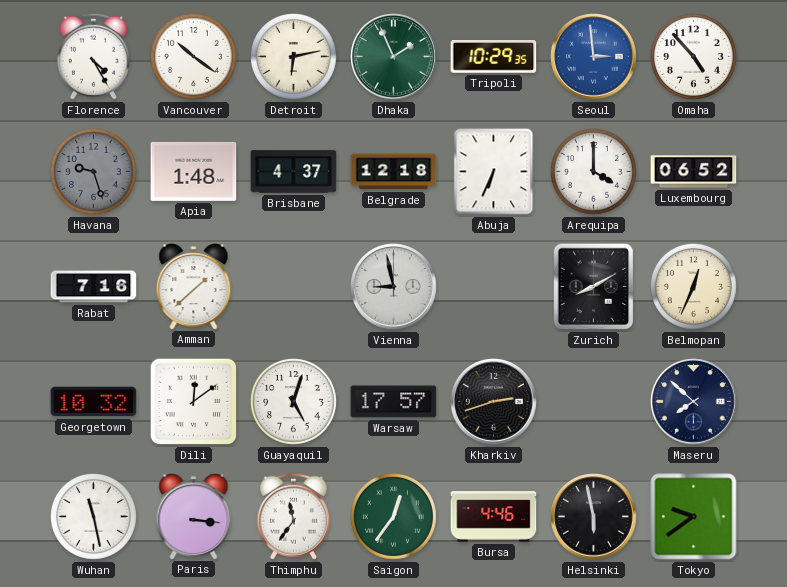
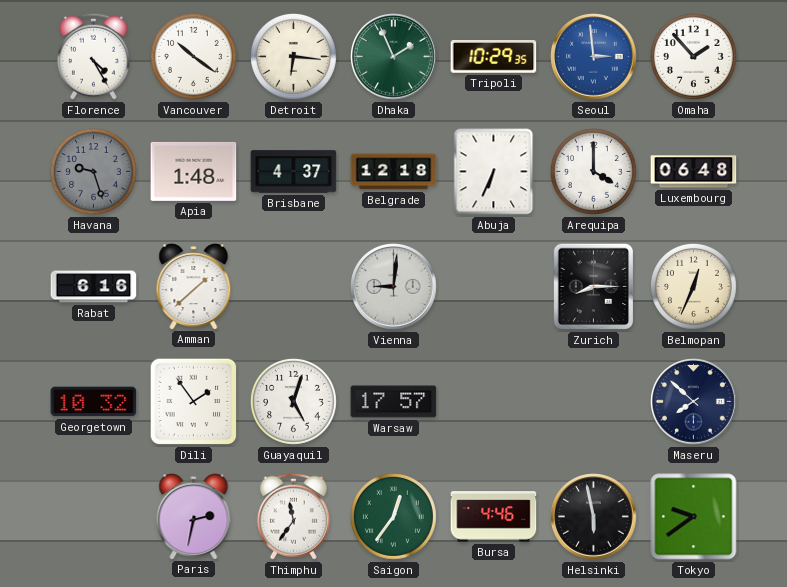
Detroit: 6:13 -> 6:16
Omaha: 4:53 -> 1:53
Luxembourg: 06:52 -> 06:48
Rabat: 7:16 -> 6:16
Vienna: 8:58 -> 9:01
Zurich: 8:10 -> 8:15
Dili: 12:09 -> 1:54
Kharkiv: 2:42 -> none
Wuhan: 11:28 -> none
Paris: 3:16 -> 2:32
